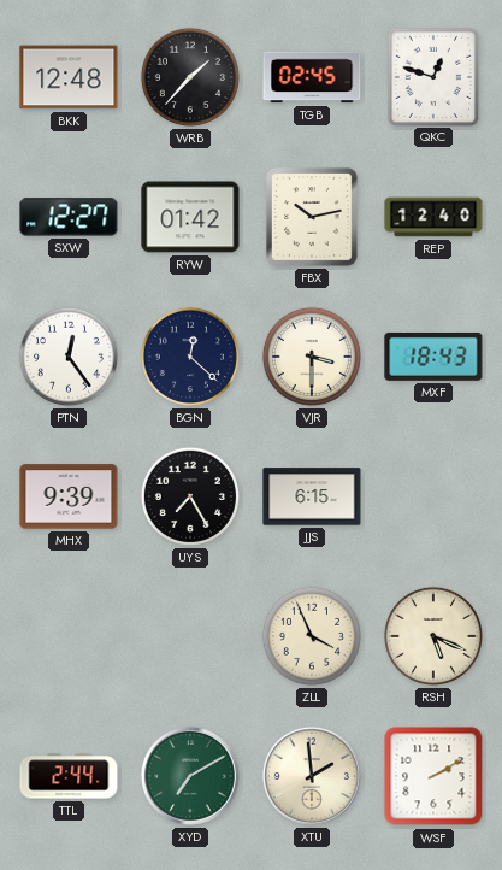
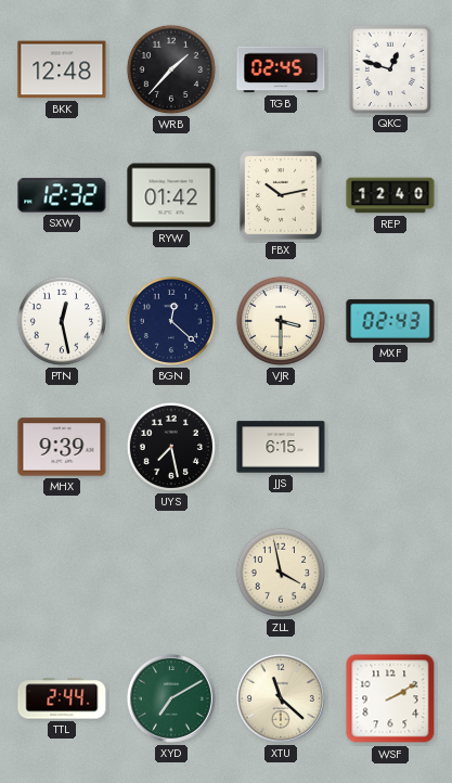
SXW: 12:27 -> 12:32
PTN: 12:24 -> 12:28
MXF: 18:43 -> 02:43
UYS: 7:25 -> 7:28
ZLL: 3:56 -> 3:58
RSH: 5:19 -> none
XTU: 1:59 -> 11:22
